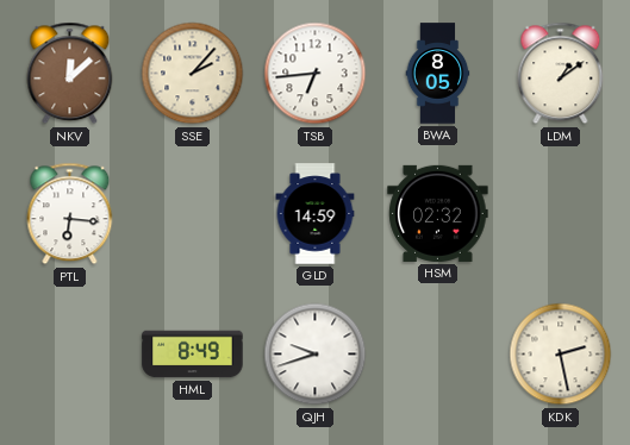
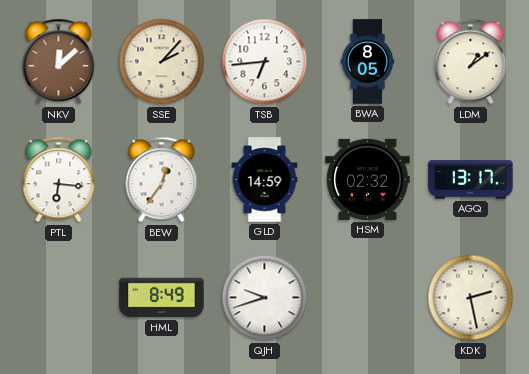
BEW: none -> 12:36
AGQ: none -> 13:17
